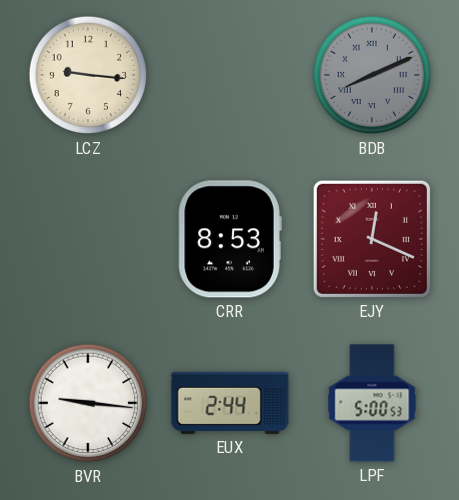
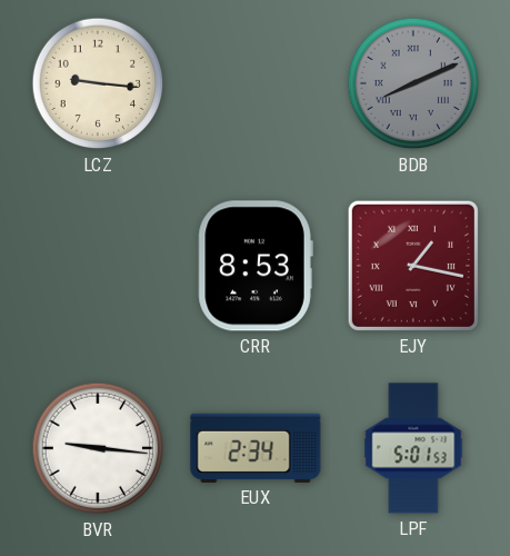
EJY: 12:19 -> 1:17
EUX: 2:44 -> 2:34
LPF: 5:00 -> 5:01
